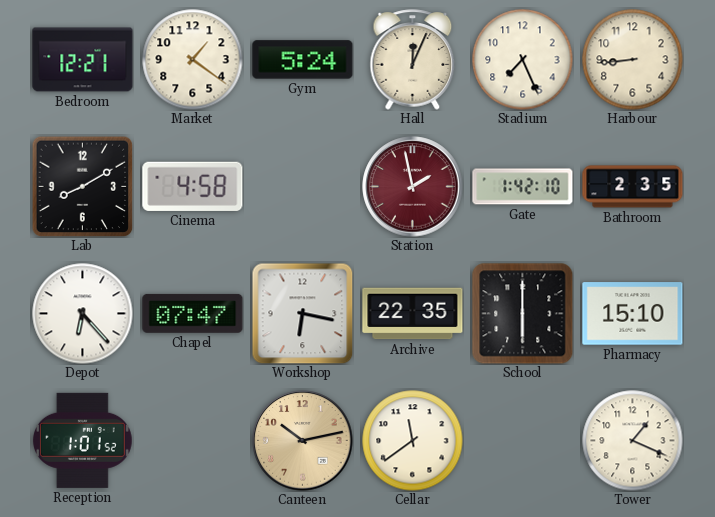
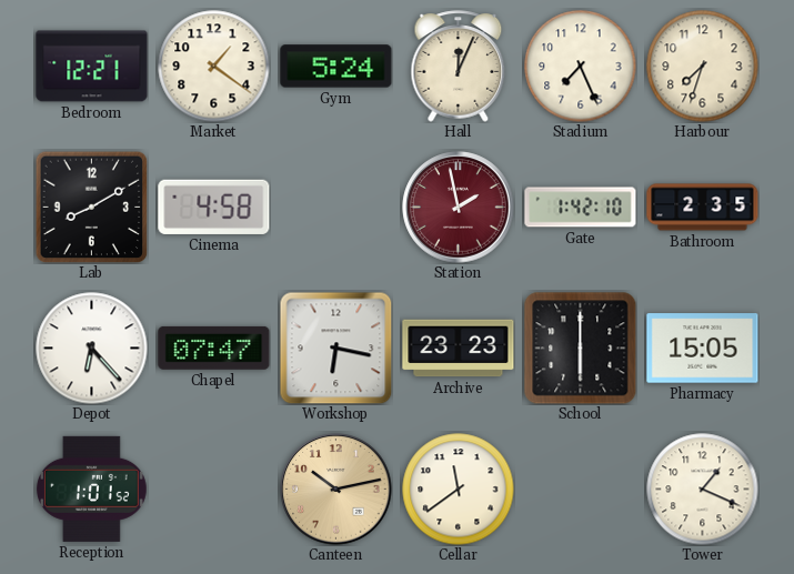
Harbour: 8:44 -> 7:33
Archive: 22:35 -> 23:23
Pharmacy: 15:10 -> 15:05
